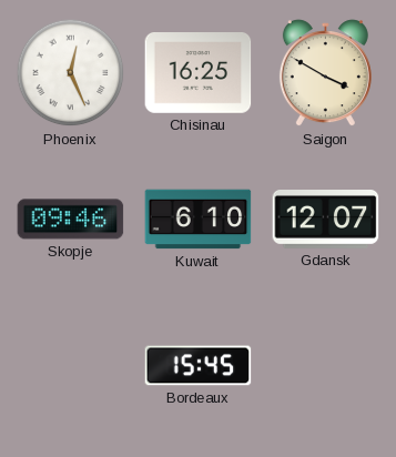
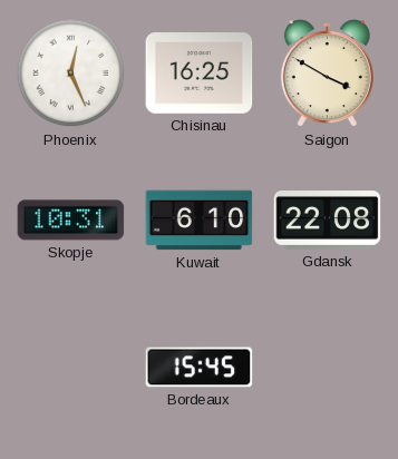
Skopje: 09:46 -> 10:31
Gdansk: 12:07 -> 22:08
